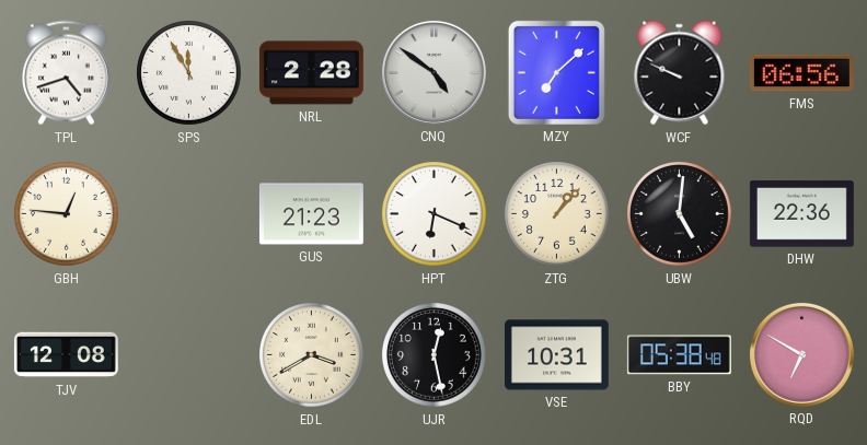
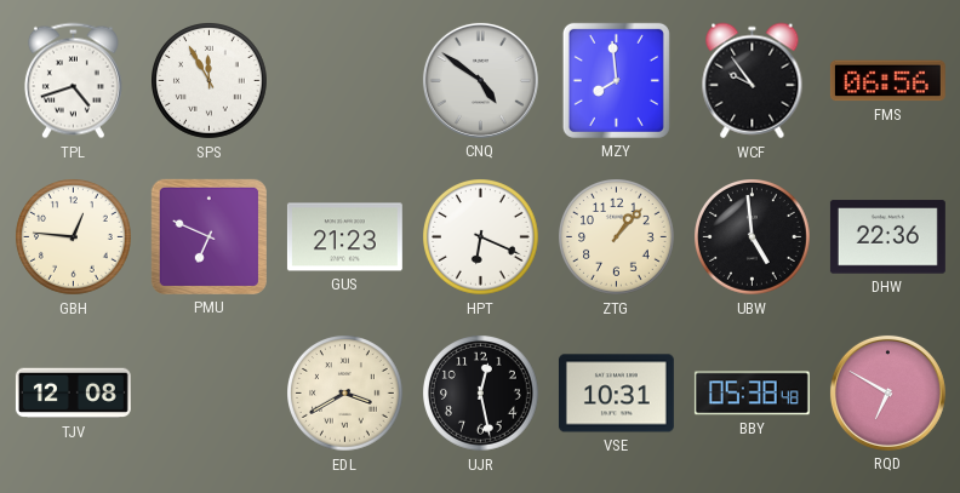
NRL: 2:28 -> none
MZY: 7:08 -> 7:59
WCF: 9:49 -> 9:54
PMU: none -> 6:49
UBW: 5:01 -> 4:59
